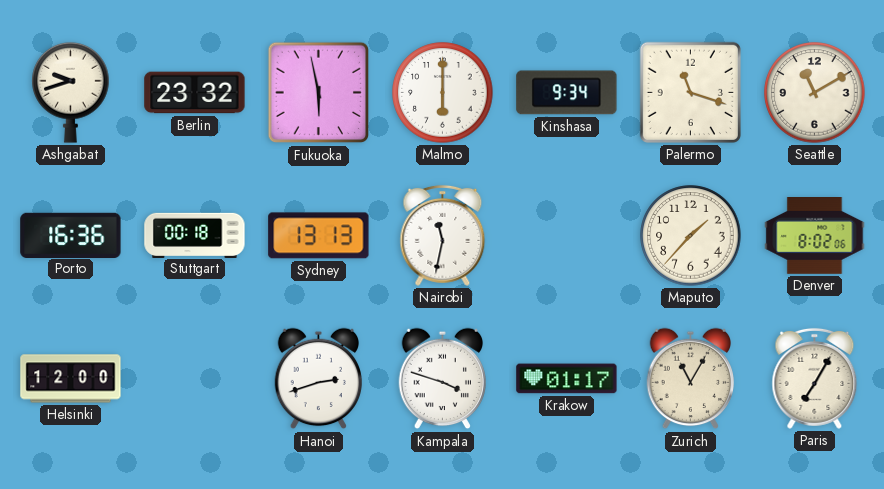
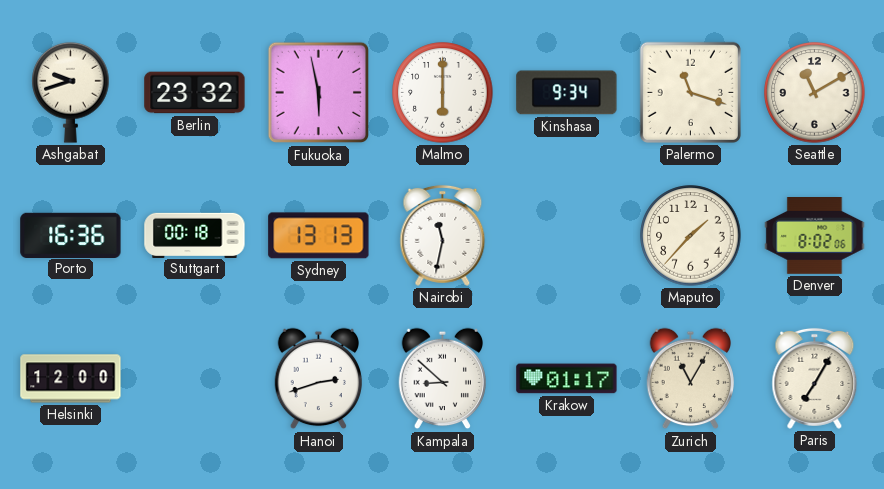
Kampala: 3:48 -> 8:52
